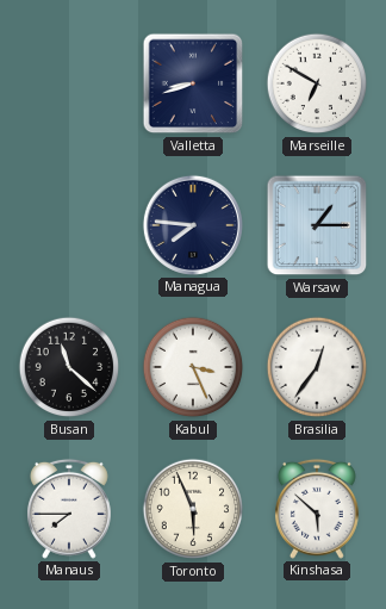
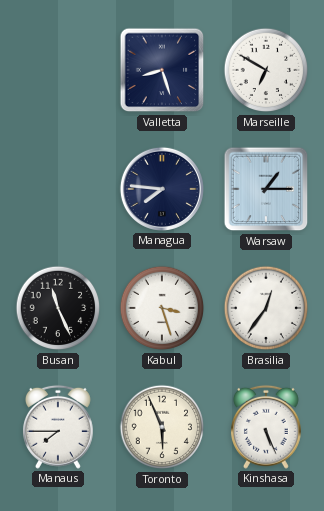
Valletta: 8:42 -> 8:27
Busan: 11:22 -> 11:26
Kabul: 3:26 -> 3:27
Kinshasa: 5:52 -> 5:26
